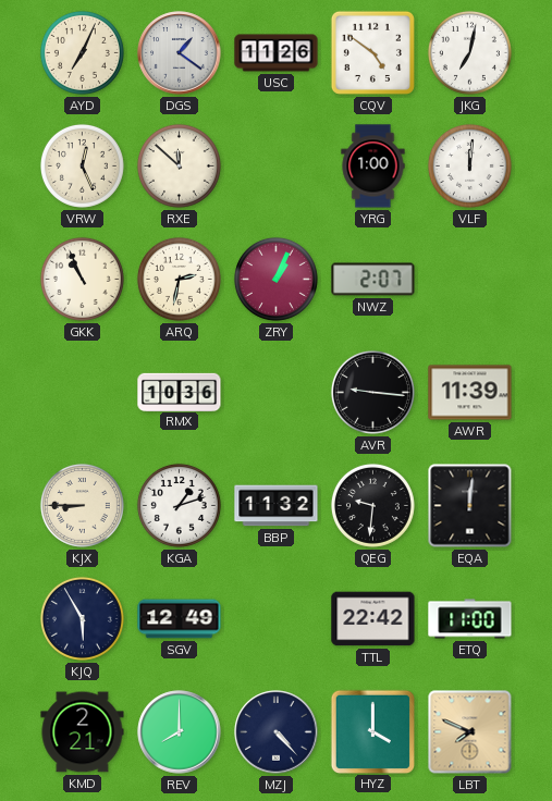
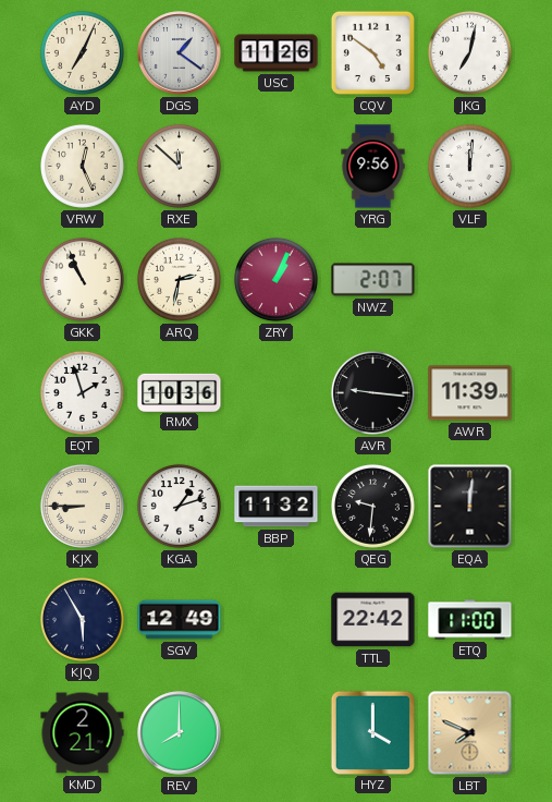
YRG: 1:00 -> 9:56
EQT: none -> 1:57
MZJ: 4:23 -> none
